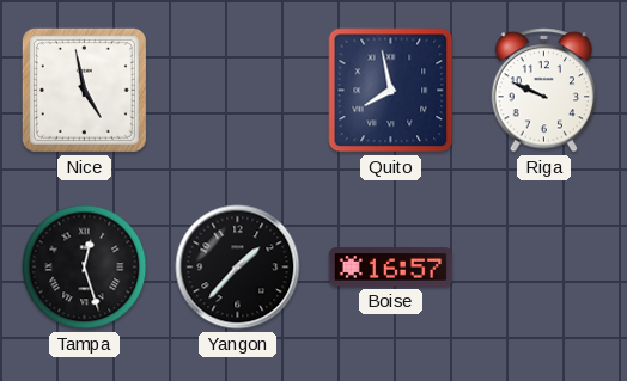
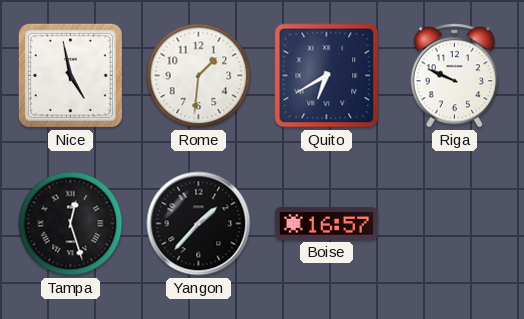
Rome: none -> 1:31
Quito: 7:58 -> 6:40
